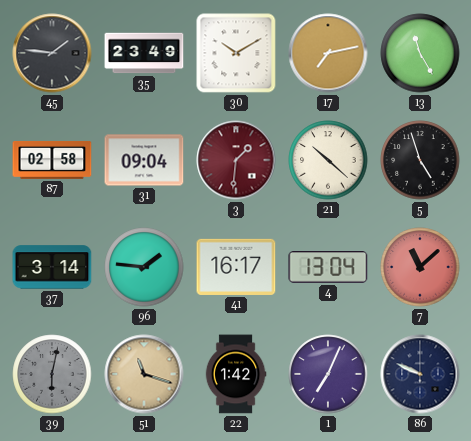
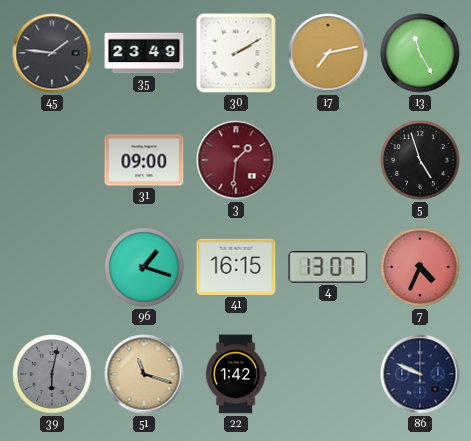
30: 10:10 -> 2:10
87: 02:58 -> none
31: 09:04 -> 09:00
21: 10:22 -> none
37: 3:14 -> none
96: 1:46 -> 1:18
41: 16:17 -> 16:15
4: 13:04 -> 13:07
7: 11:08 -> 4:34
1: 7:04 -> none
